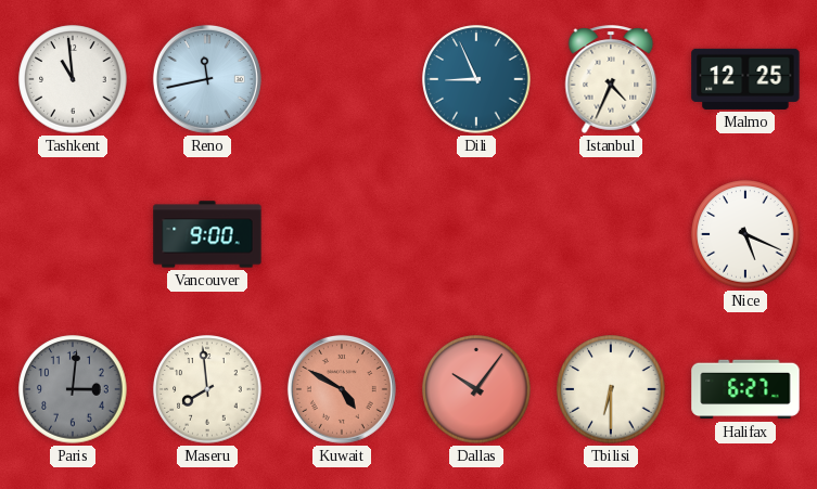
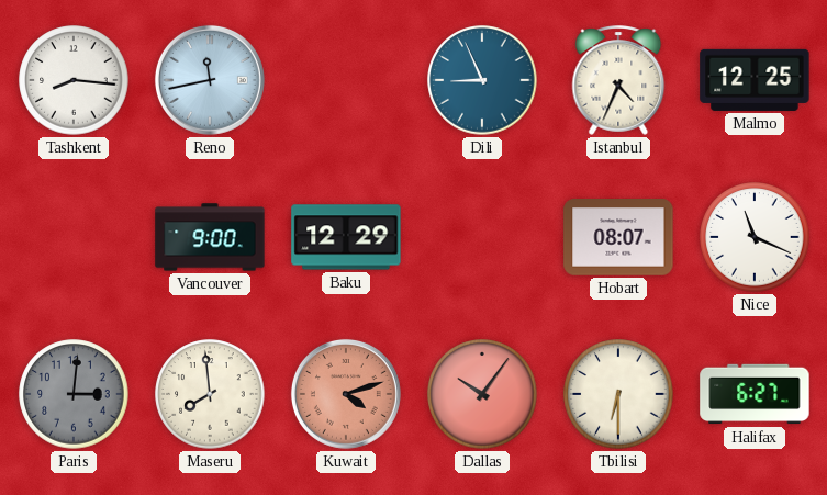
Tashkent: 10:59 -> 8:16
Baku: none -> 12:29
Hobart: none -> 08:07
Nice: 5:19 -> 11:19
Kuwait: 4:50 -> 4:12
